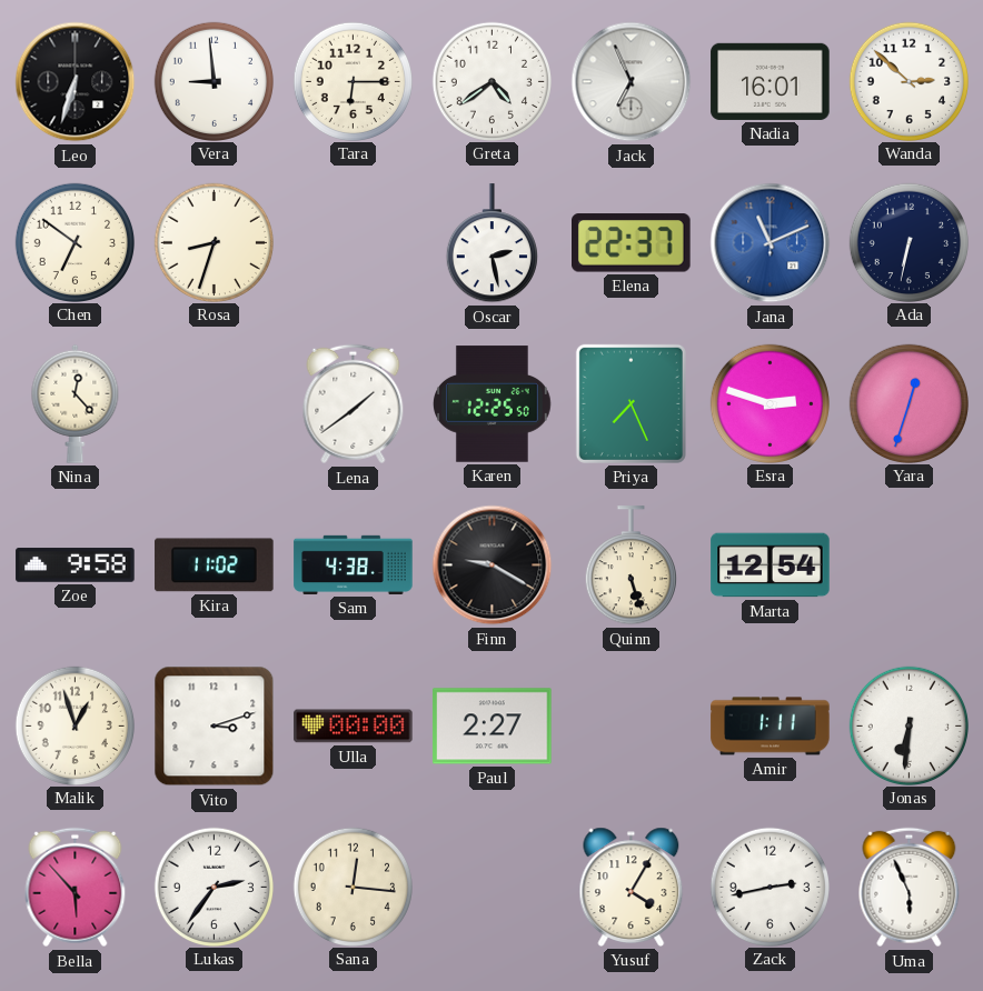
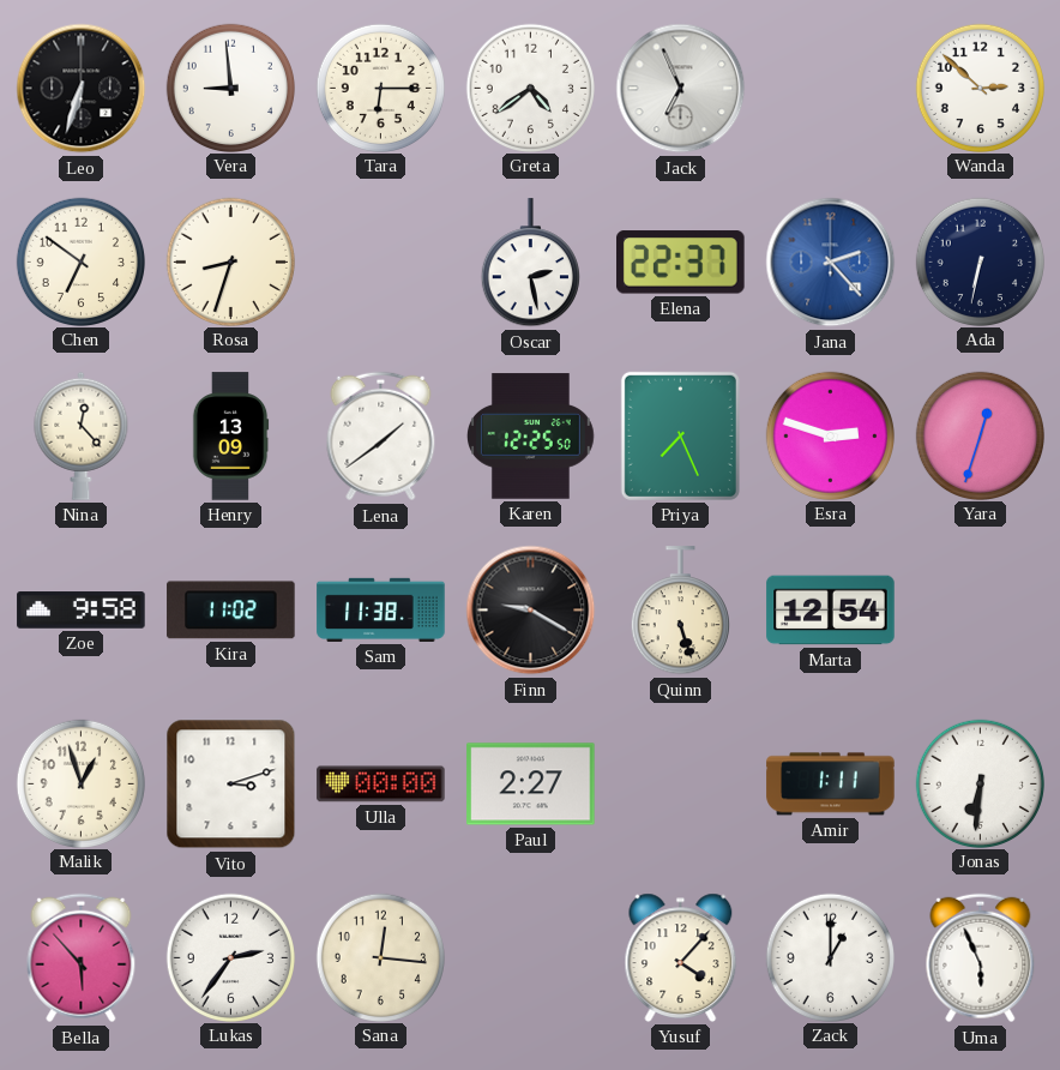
Nadia: 16:01 -> none
Jana: 11:11 -> 2:23
Henry: none -> 13:09
Sam: 4:38 -> 11:38
Yusuf: 4:05 -> 4:07
Zack: 2:43 -> 1:00
